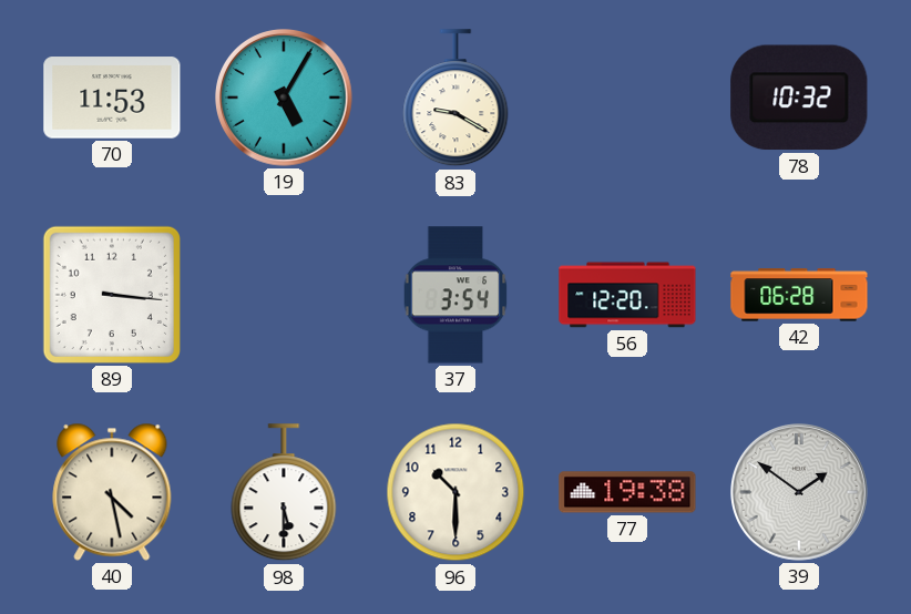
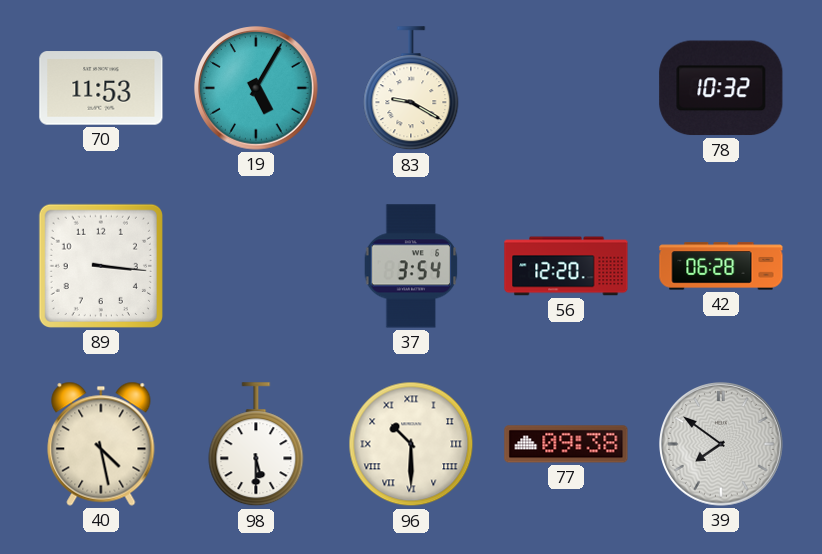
96 numerals: Arabic -> Roman
77: 19:38 -> 09:38
39: 1:51 -> 7:51
